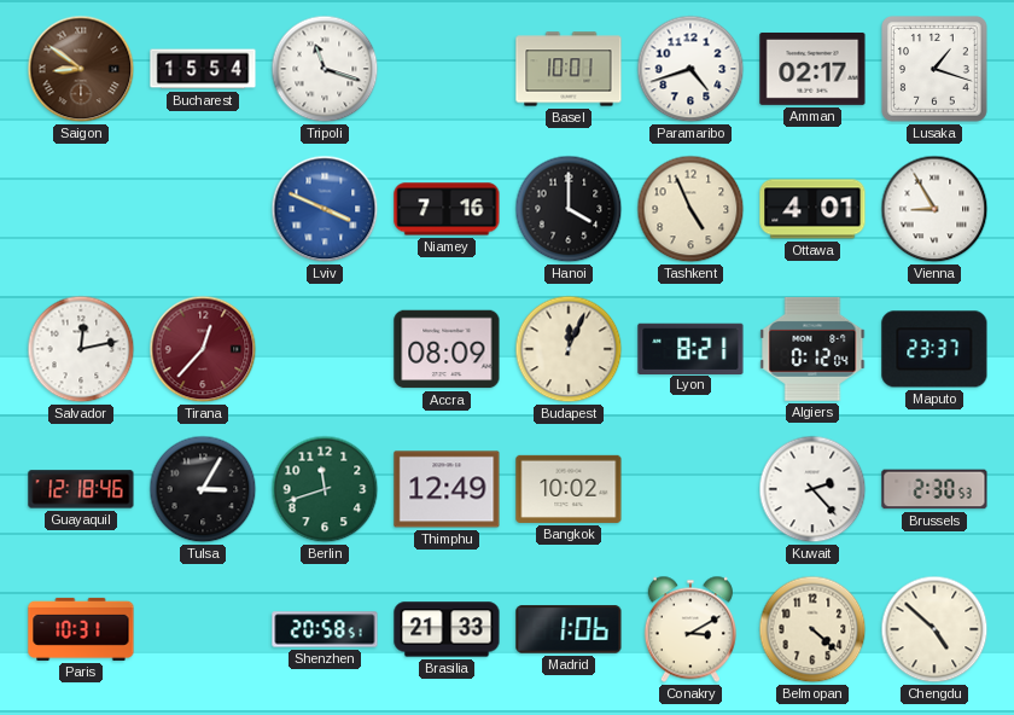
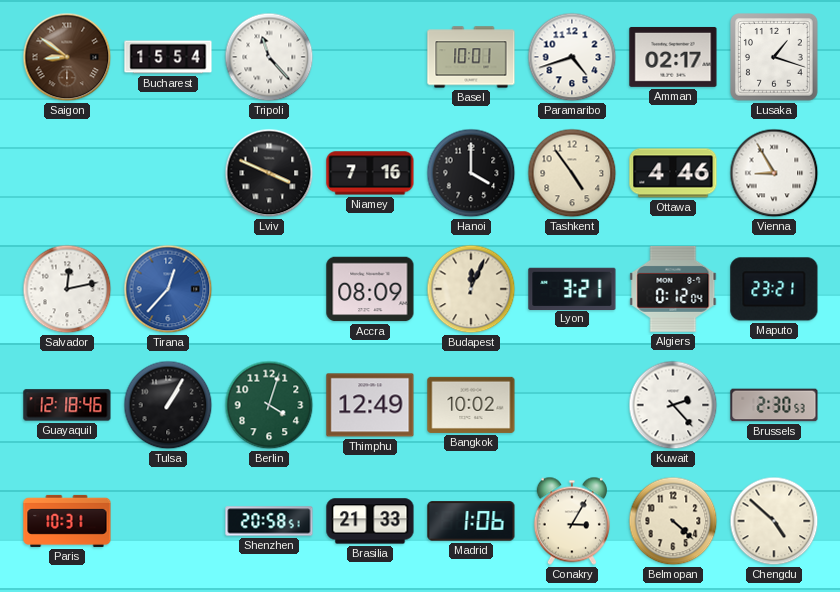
Tripoli: 11:18 -> 11:23
Lviv dial: blue -> black
Tashkent: 4:56 -> 4:54
Ottawa: 4:01 -> 4:46
Tirana dial: burgundy -> blue
Lyon: 8:21 -> 3:21
Maputo: 23:37 -> 23:21
Tulsa: 3:05 -> 1:05
Berlin: 11:42 -> 4:03
Conakry: 3:10 -> 3:05
